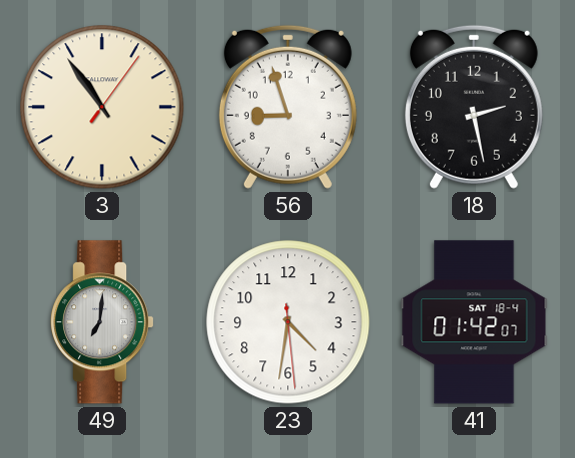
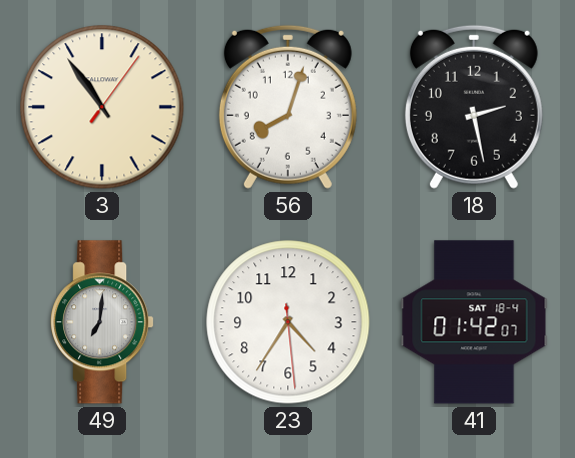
56: 8:57 -> 8:03
23: 4:31 -> 4:35
